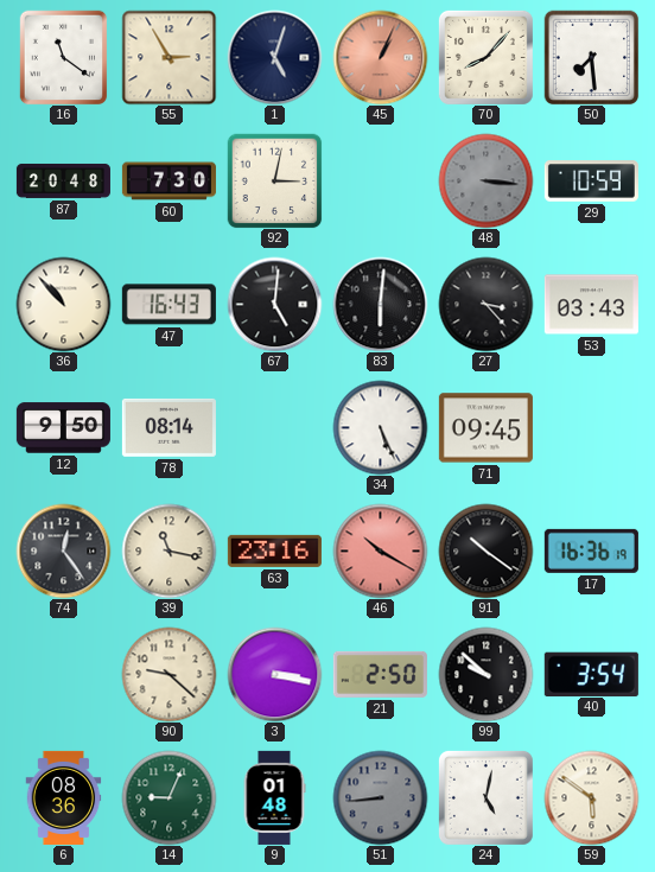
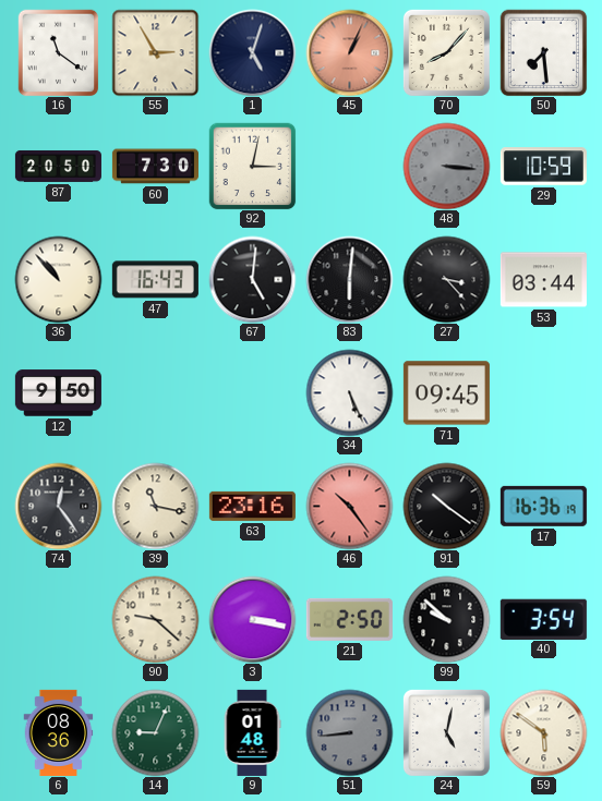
87: 20:48 -> 20:50
53: 03:43 -> 03:44
78: 08:14 -> none
46: 10:20 -> 10:24
